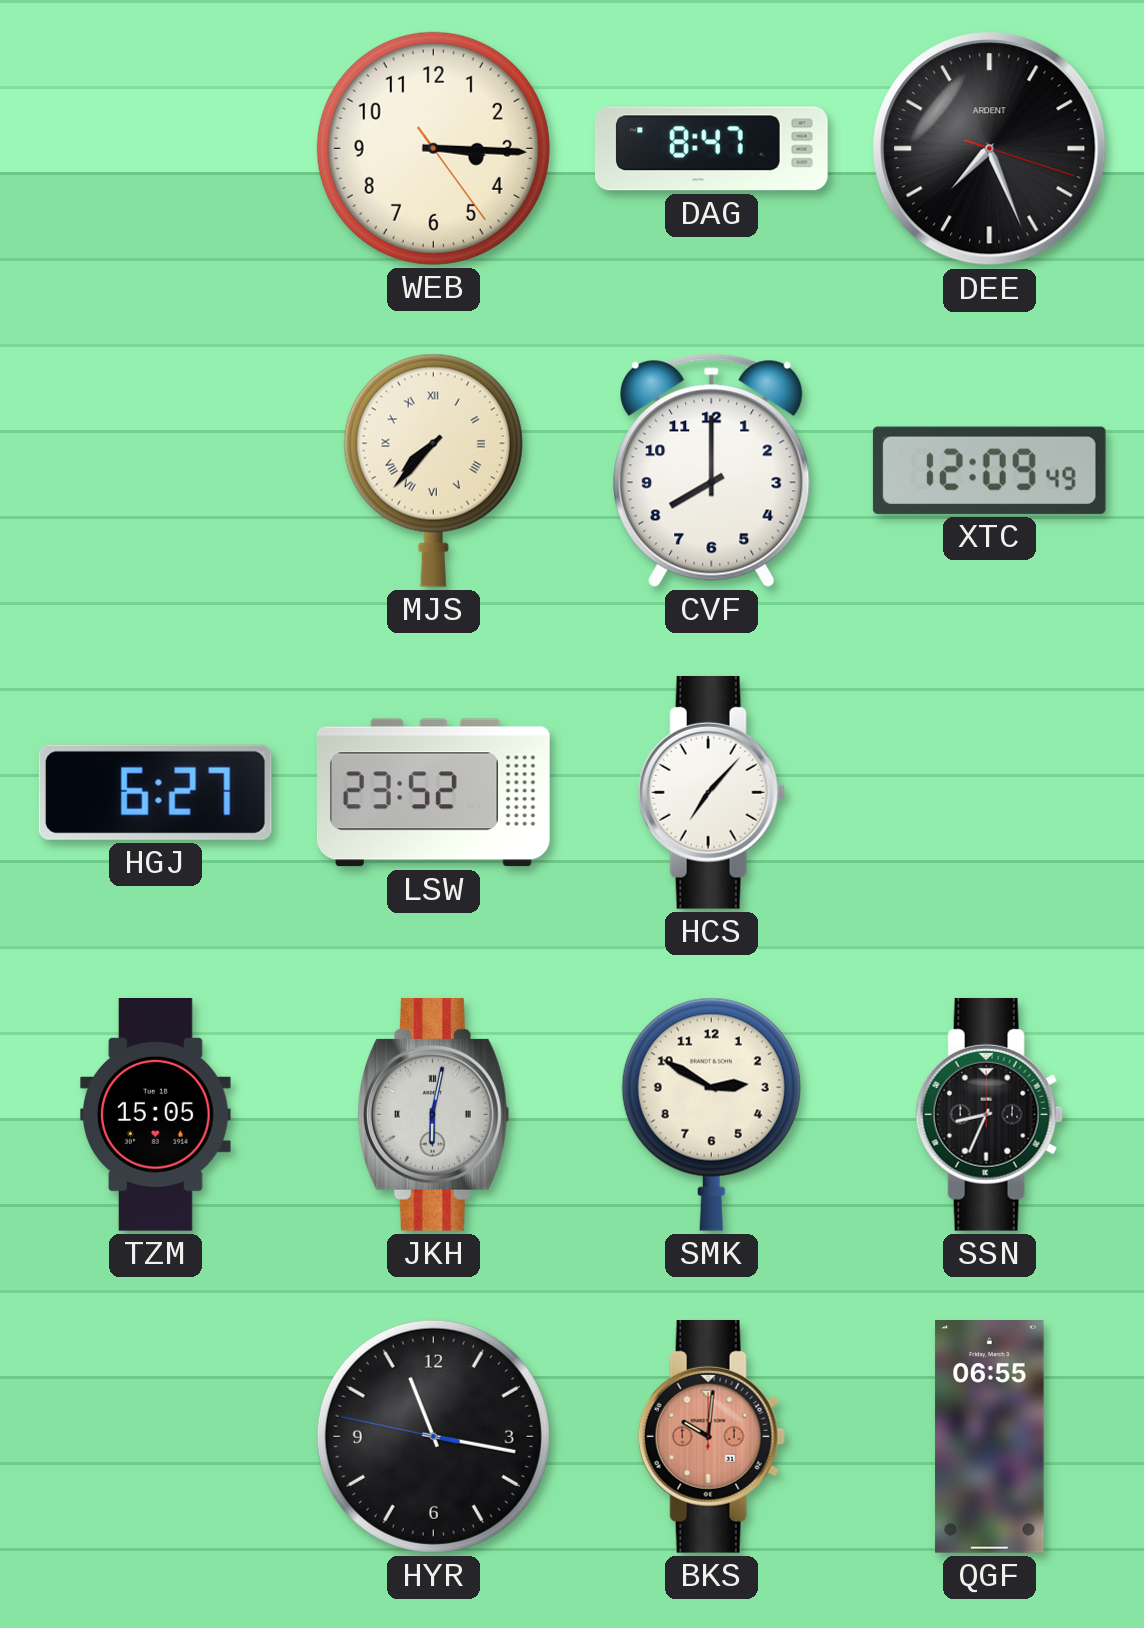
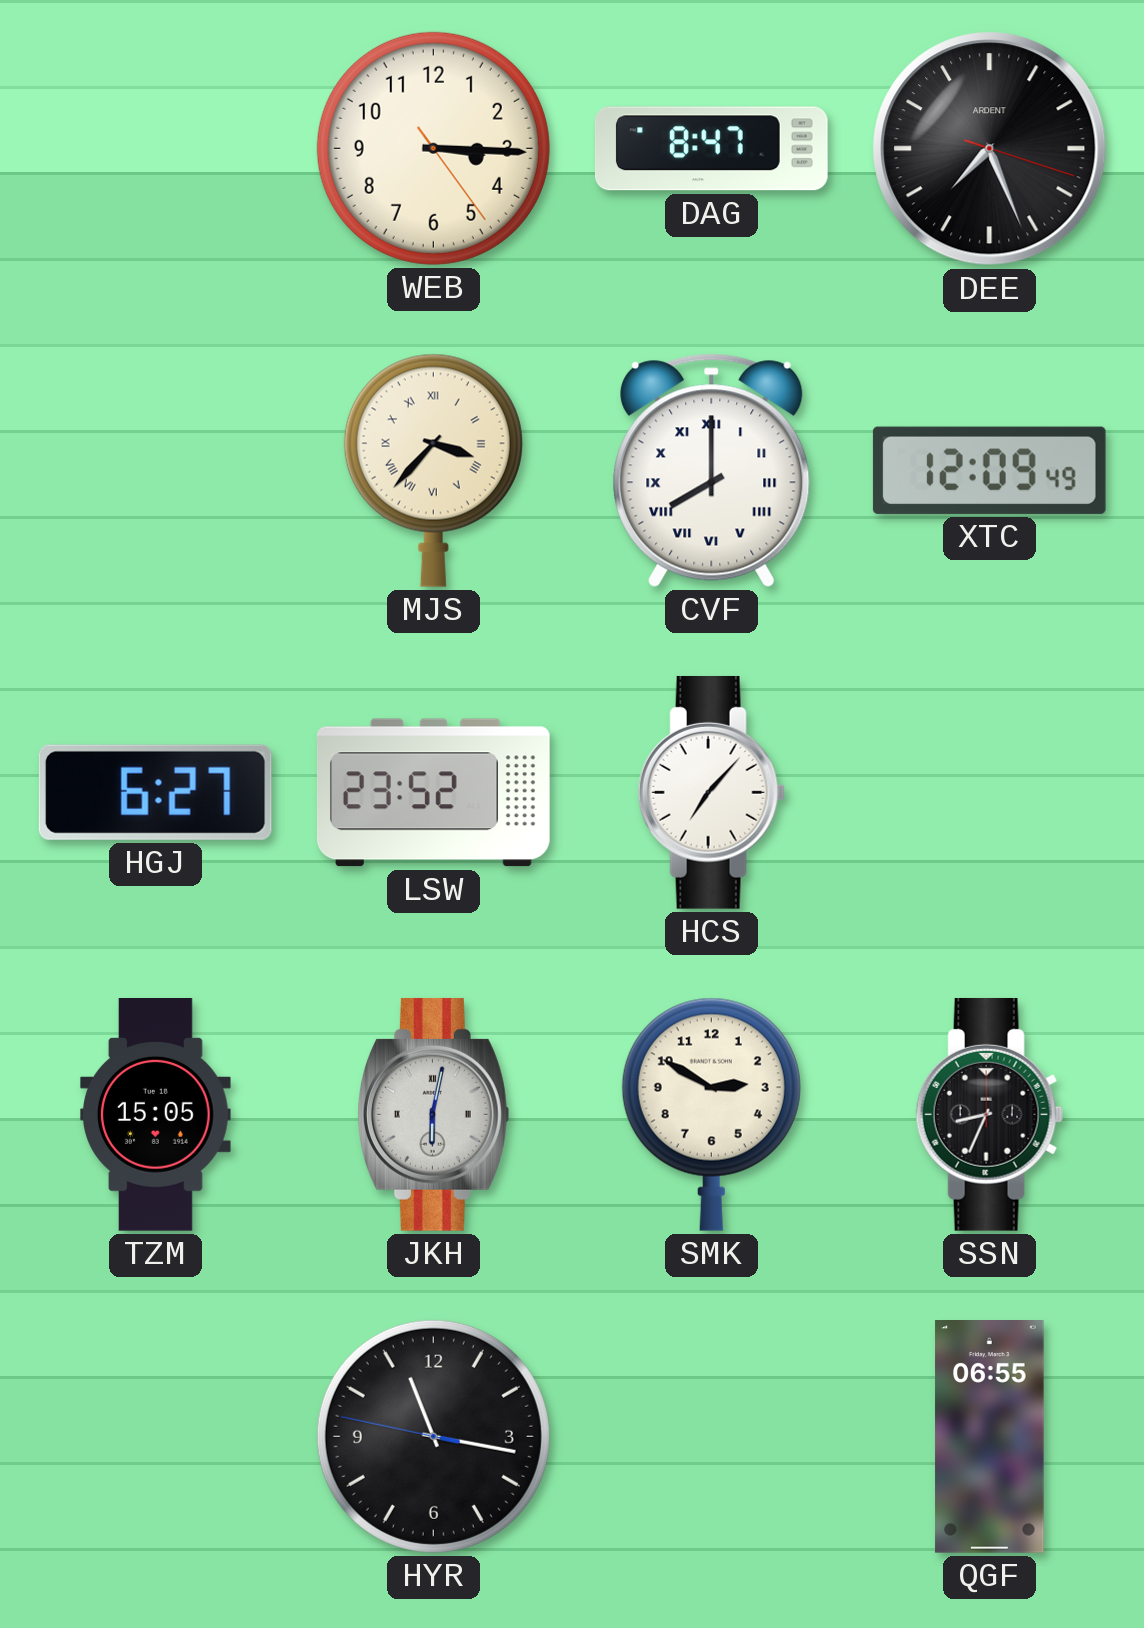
MJS: 7:37 -> 3:37
CVF numerals: Arabic -> Roman
BKS: 10:01 -> none
